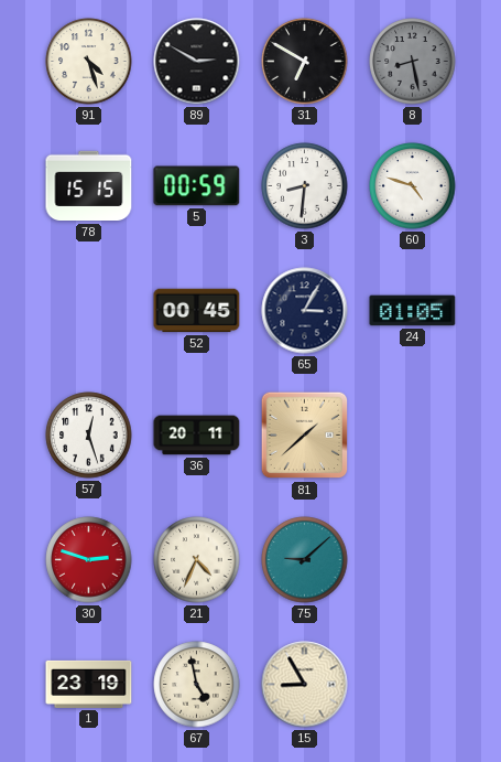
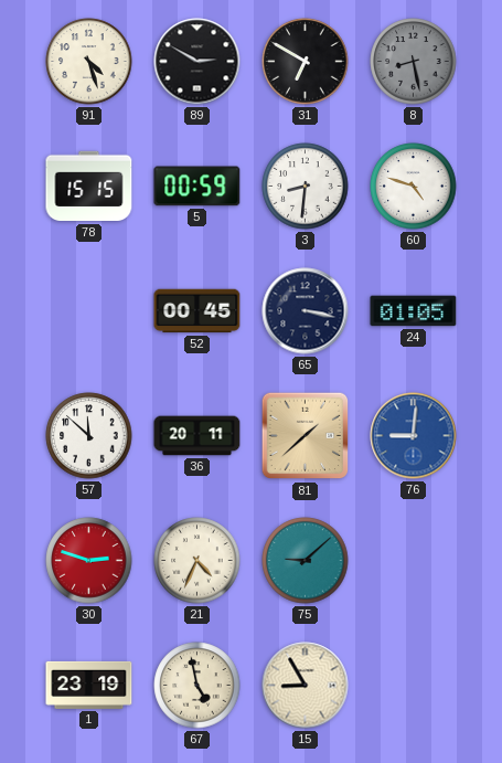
65: 3:05 -> 3:17
57: 12:27 -> 11:52
76: none -> 9:01
